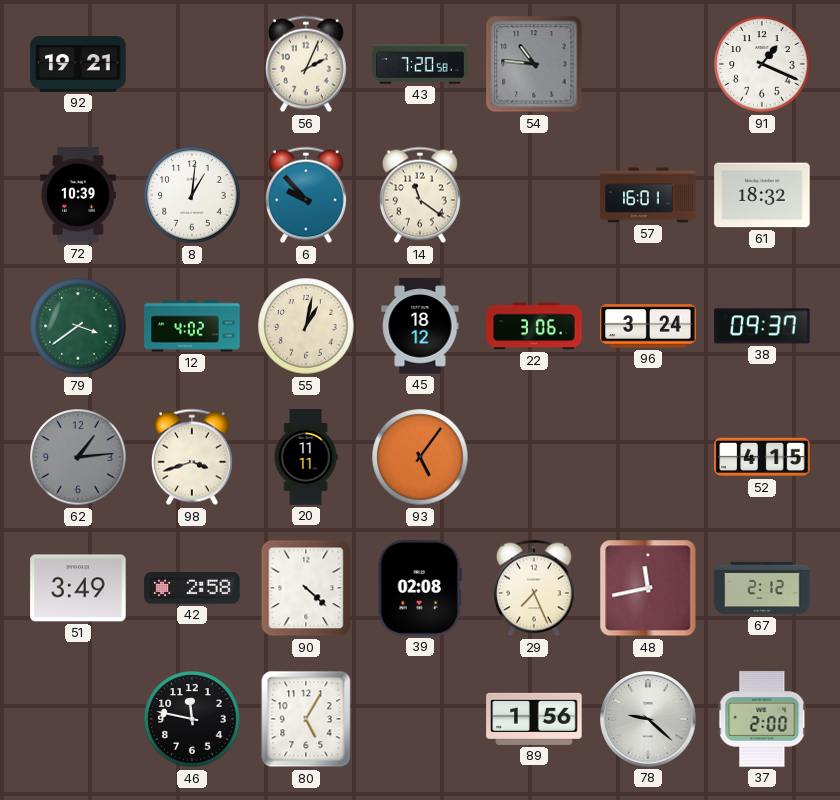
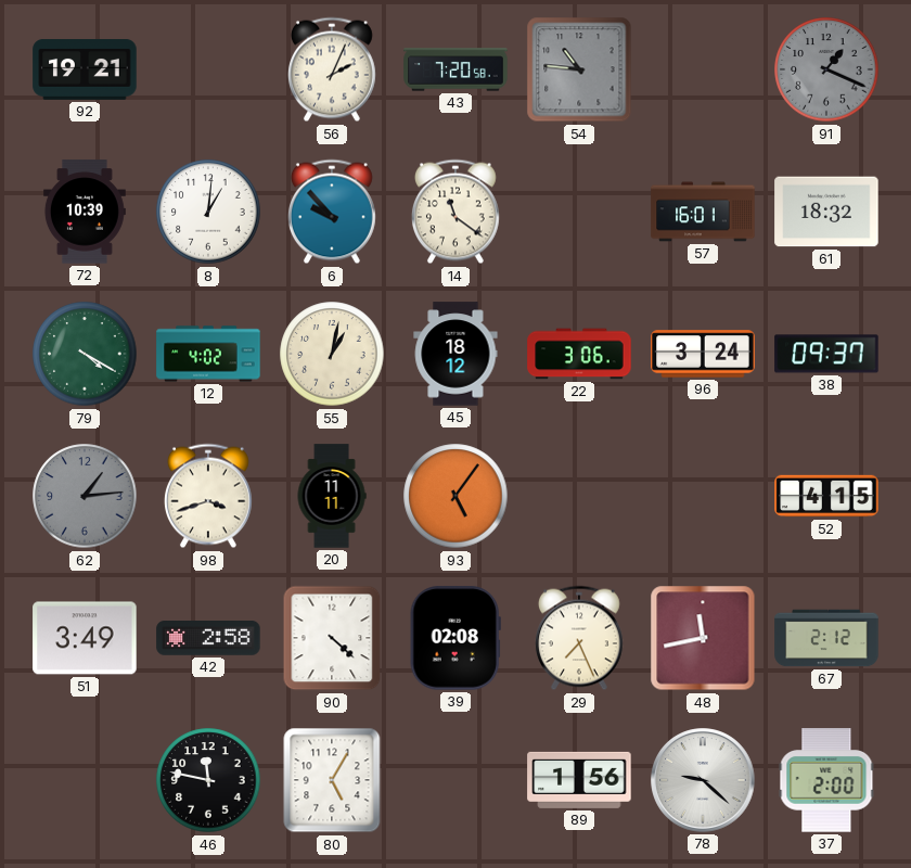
91 dial: white -> grey
79: 3:39 -> 4:20
